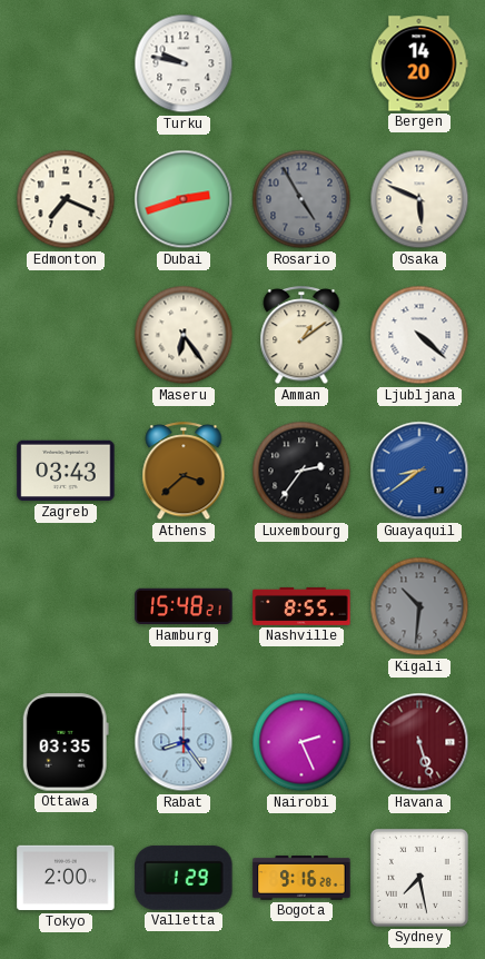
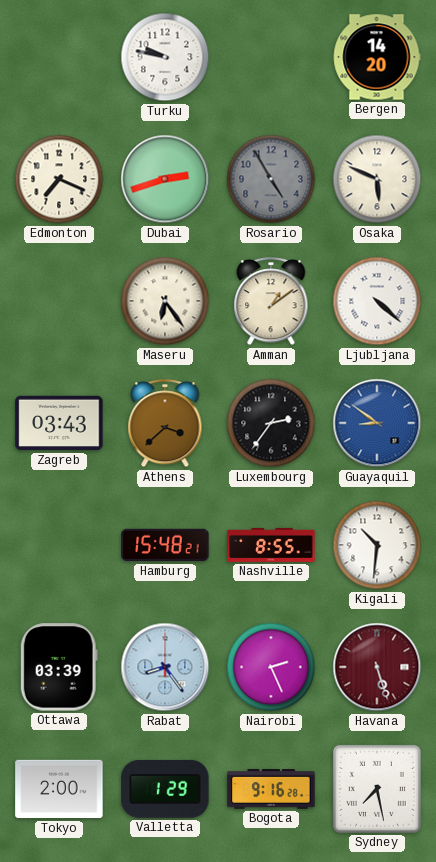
Guayaquil: 8:39 -> 8:51
Kigali dial: grey -> white
Ottawa: 03:35 -> 03:39
